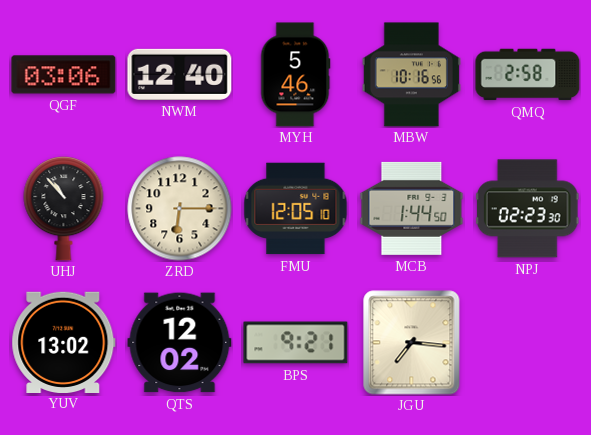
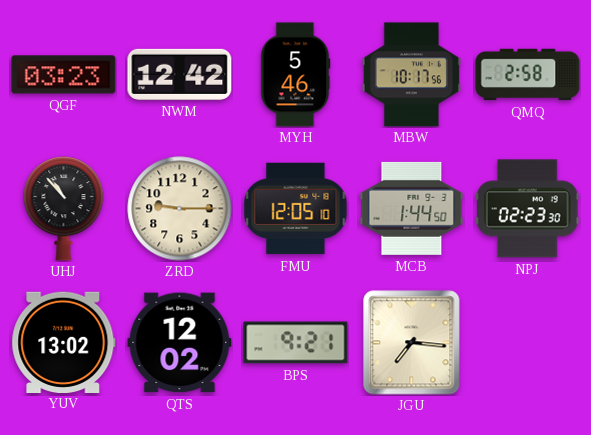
QGF: 03:06 -> 03:23
NWM: 12:40 -> 12:42
MBW: 10:16 -> 10:17
ZRD: 6:15 -> 9:15
